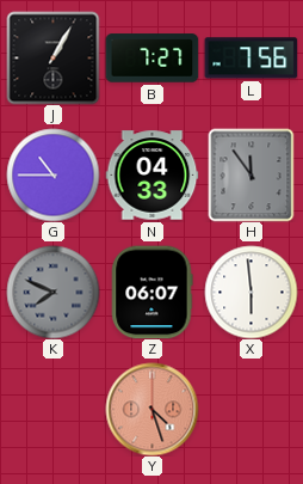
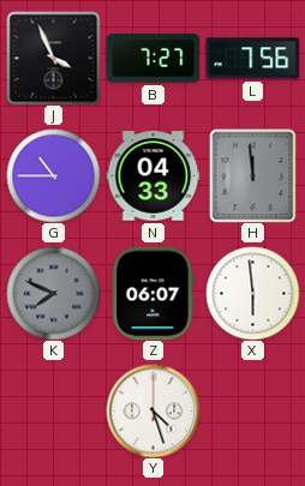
J: 1:05 -> 3:56
H: 11:54 -> 11:59
Y dial: salmon -> white
